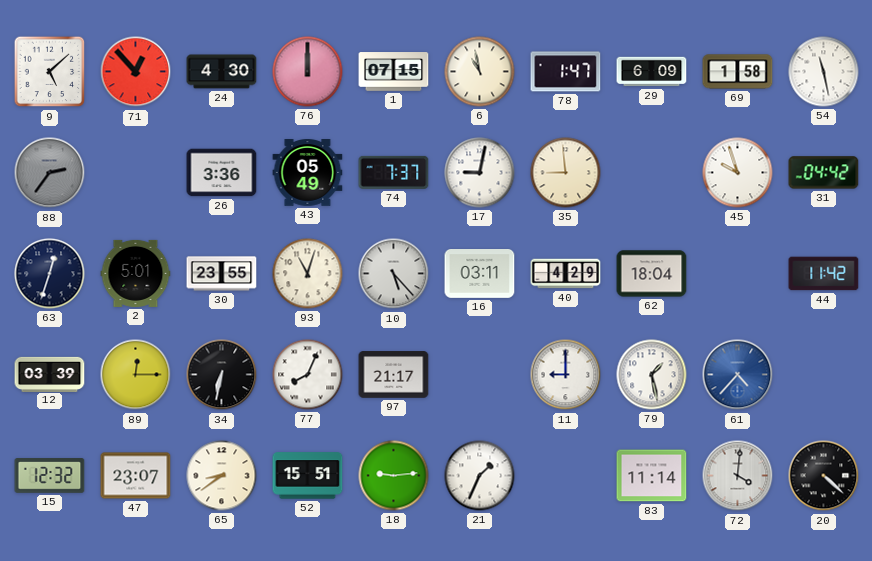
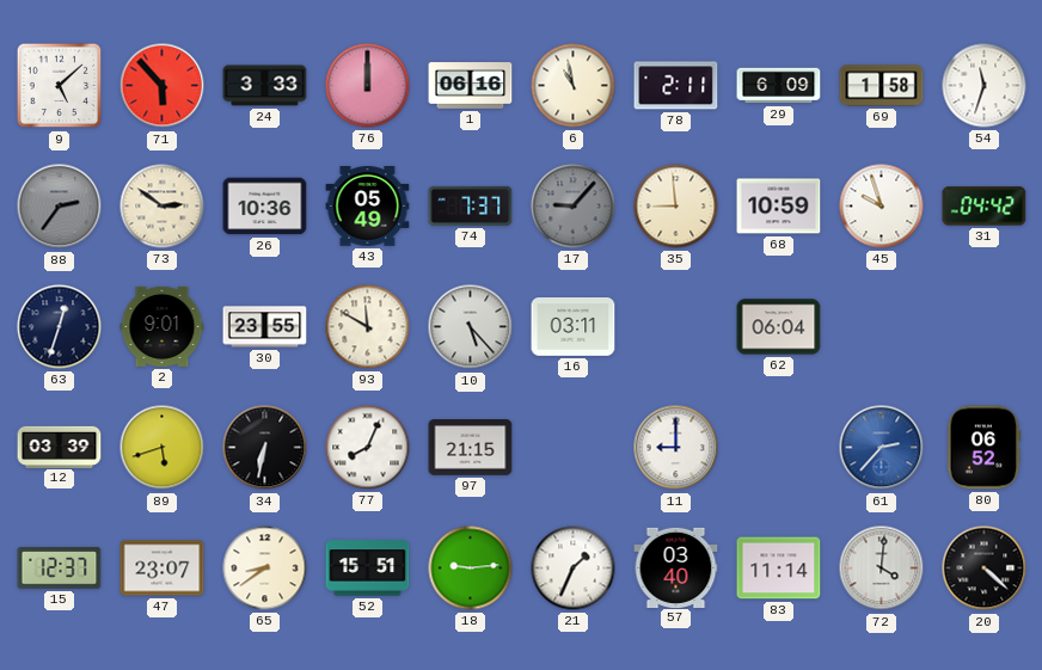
71: 12:53 -> 5:53
24: 4:30 -> 3:33
1: 07:15 -> 06:16
78: 1:47 -> 2:11
54: 11:28 -> 11:33
73: none -> 2:51
26: 3:36 -> 10:36
17: 9:02 -> 9:07
17 dial: white -> grey
68: none -> 10:59
2: 5:01 -> 9:01
93: 11:03 -> 11:50
40: 4:29 -> none
62: 18:04 -> 06:04
44: 11:42 -> none
89: 12:15 -> 5:42
97: 21:17 -> 21:15
79: 1:28 -> none
61: 4:37 -> 2:37
80: none -> 06:52
15: 12:32 -> 12:37
57: none -> 03:40
